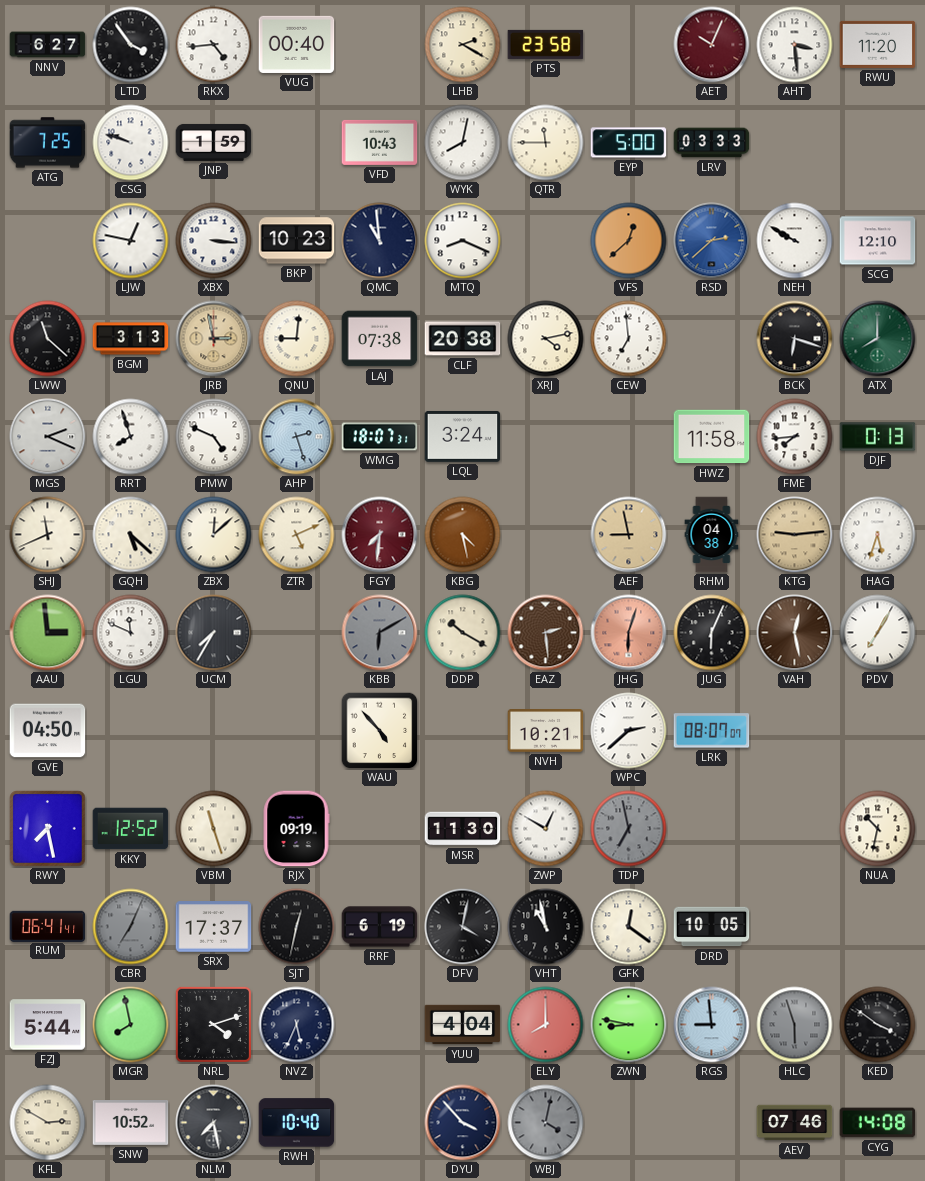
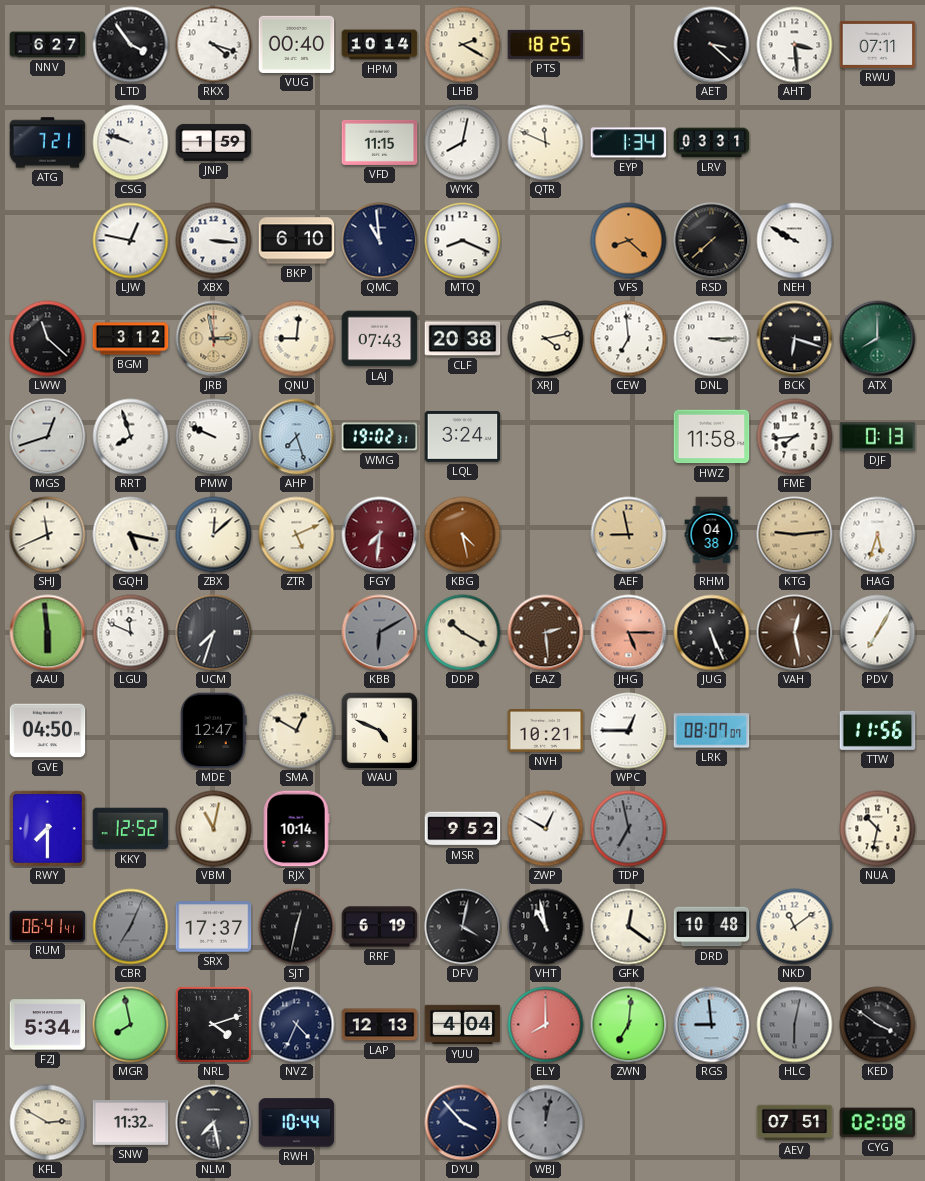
RKX: 4:44 -> 4:18
HPM: none -> 10:14
PTS: 23:58 -> 18:25
AET: 10:04 -> 3:22
AET dial: burgundy -> black
RWU: 11:20 -> 07:11
ATG: 7:25 -> 7:21
VFD: 10:43 -> 11:15
QTR: 11:45 -> 11:49
EYP: 5:00 -> 1:34
LRV: 03:33 -> 03:31
BKP: 10:23 -> 6:10
VFS: 12:38 -> 8:22
RSD: 2:38 -> 7:38
RSD dial: blue -> black
SCG: 12:10 -> none
BGM: 3:13 -> 3:12
LAJ: 07:38 -> 07:43
DNL: none -> 3:15
MGS: 2:19 -> 12:42
PMW: 4:49 -> 9:49
AHP: 2:27 -> 7:27
WMG: 18:07 -> 19:02
GQH: 5:22 -> 5:17
AAU: 2:59 -> 5:59
UCM: 7:35 -> 7:33
JHG: 6:03 -> 5:15
JUG: 6:04 -> 5:26
MDE: none -> 12:47
SMA: none -> 12:50
WAU: 4:53 -> 4:49
WPC: 2:38 -> 12:45
TTW: none -> 11:56
RWY: 7:28 -> 7:30
VBM: 11:27 -> 11:02
RJX: 09:19 -> 10:14
MSR: 11:30 -> 9:52
DRD: 10:05 -> 10:48
NKD: none -> 11:09
FZJ: 5:44 -> 5:34
NVZ: 5:34 -> 4:34
LAP: none -> 12:13
ZWN: 8:47 -> 7:01
HLC: 5:57 -> 6:02
SNW: 10:52 -> 11:32
RWH: 10:40 -> 10:44
WBJ: 4:02 -> 12:02
AEV: 07:46 -> 07:51
CYG: 14:08 -> 02:08
